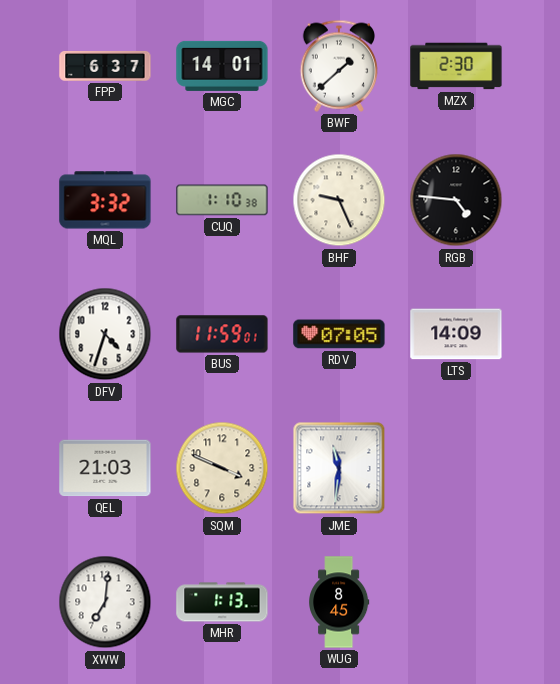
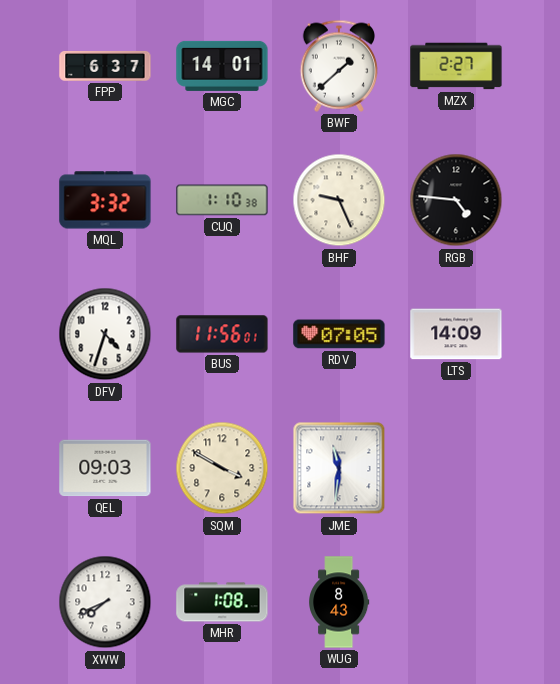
MZX: 2:30 -> 2:27
BUS: 11:59 -> 11:56
QEL: 21:03 -> 09:03
SQM: 3:49 -> 3:50
XWW: 7:01 -> 7:41
MHR: 1:13 -> 1:08
WUG: 8:45 -> 8:43
